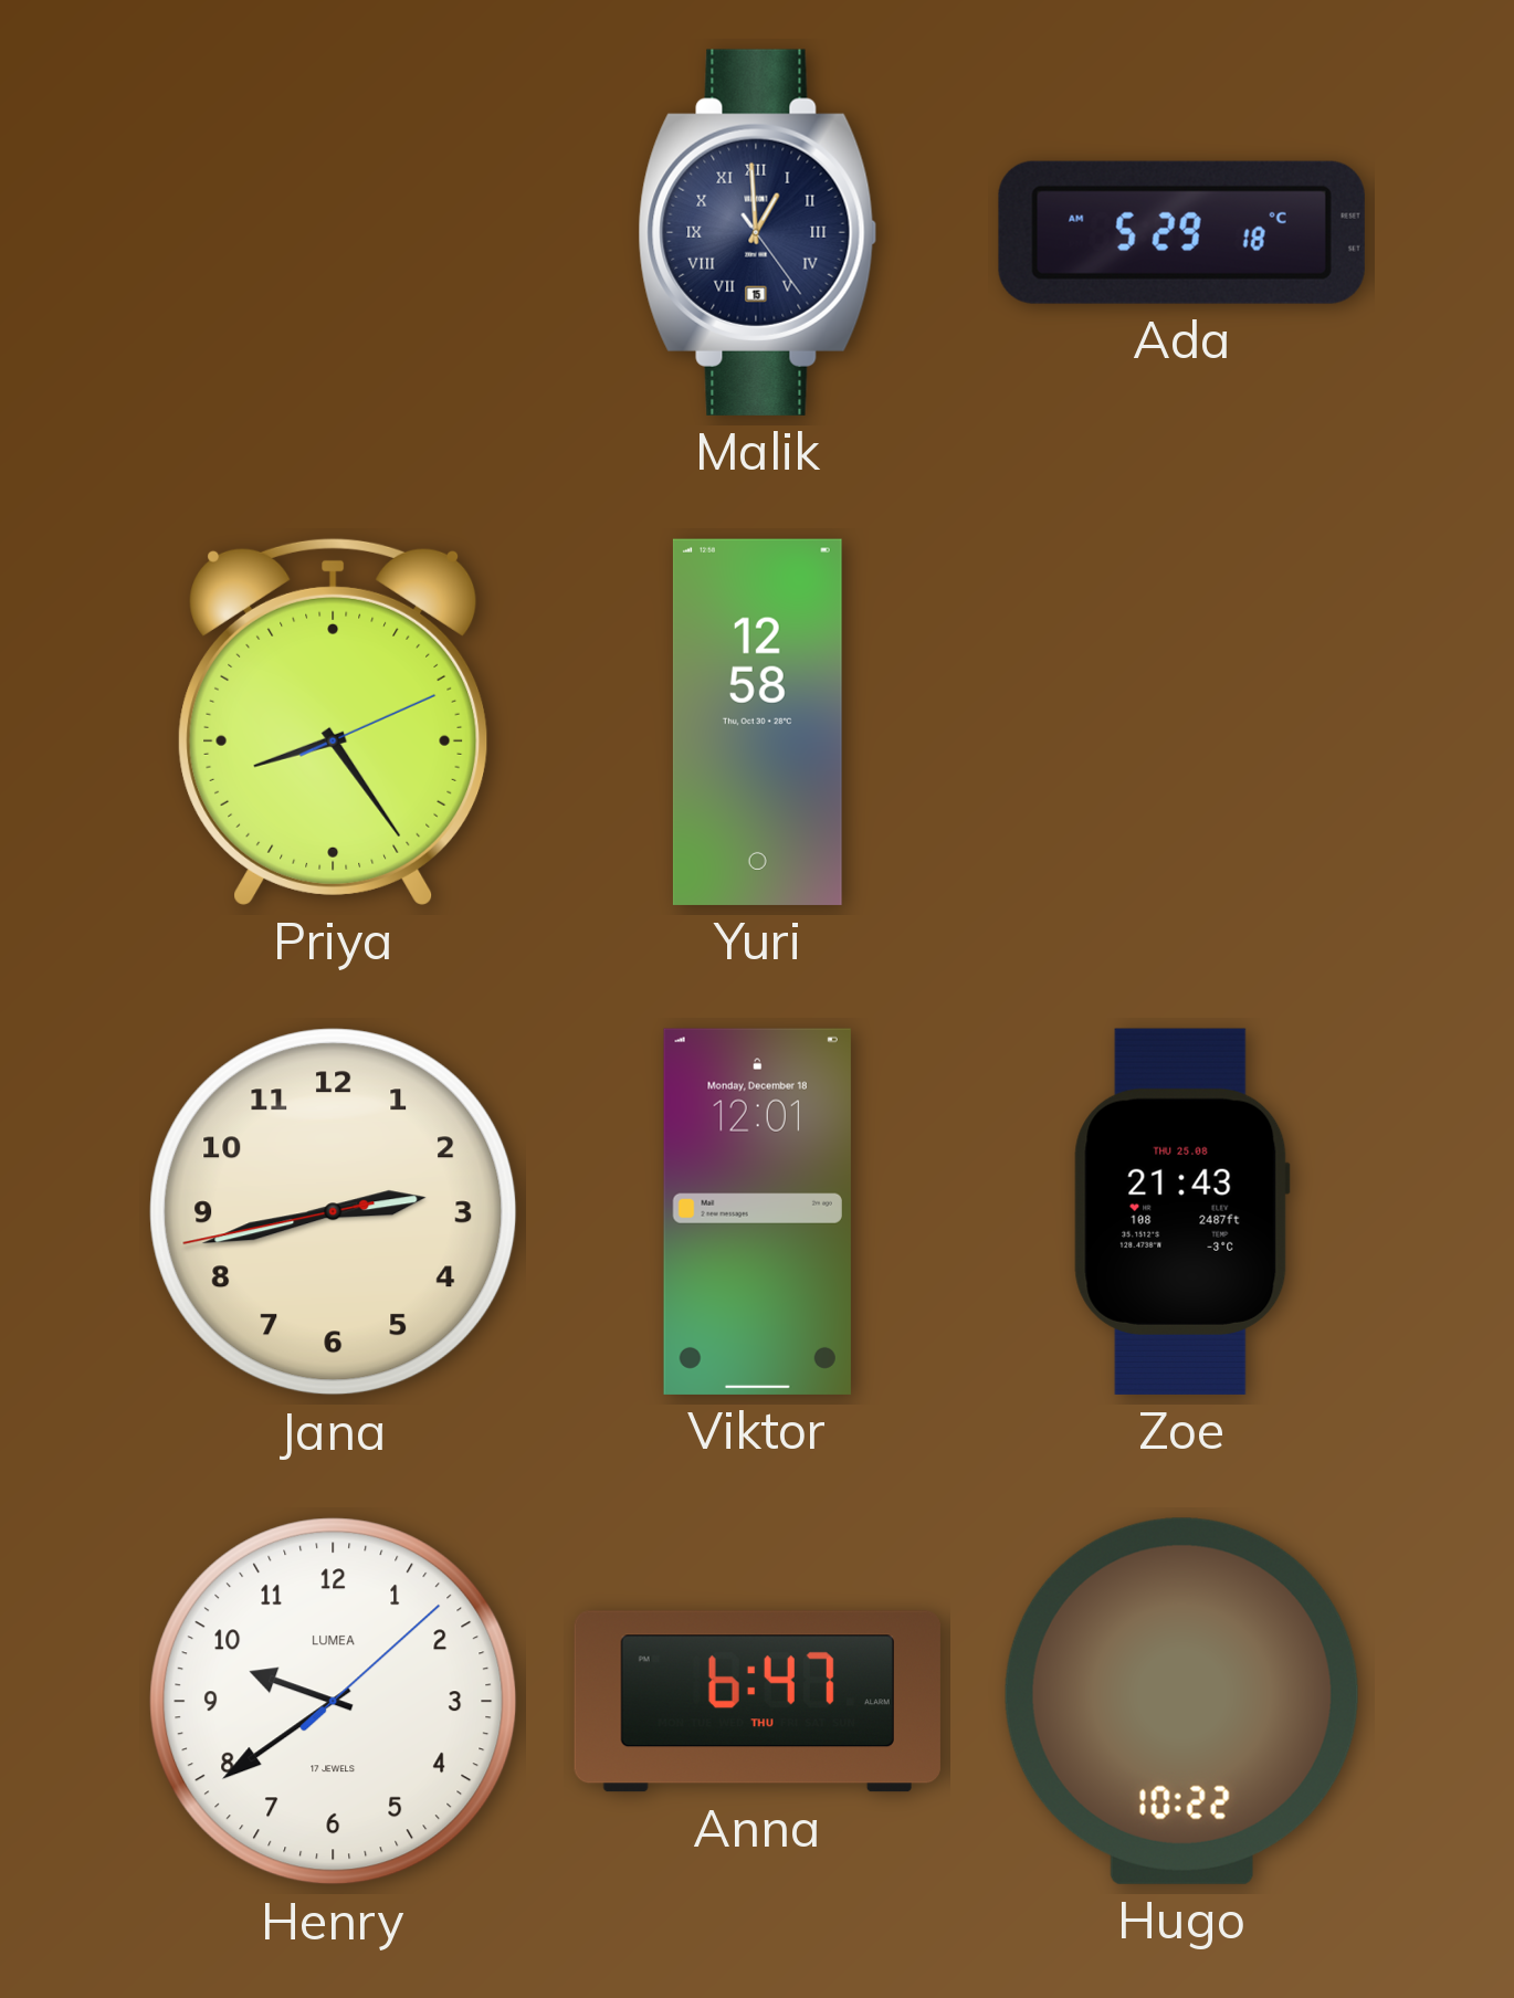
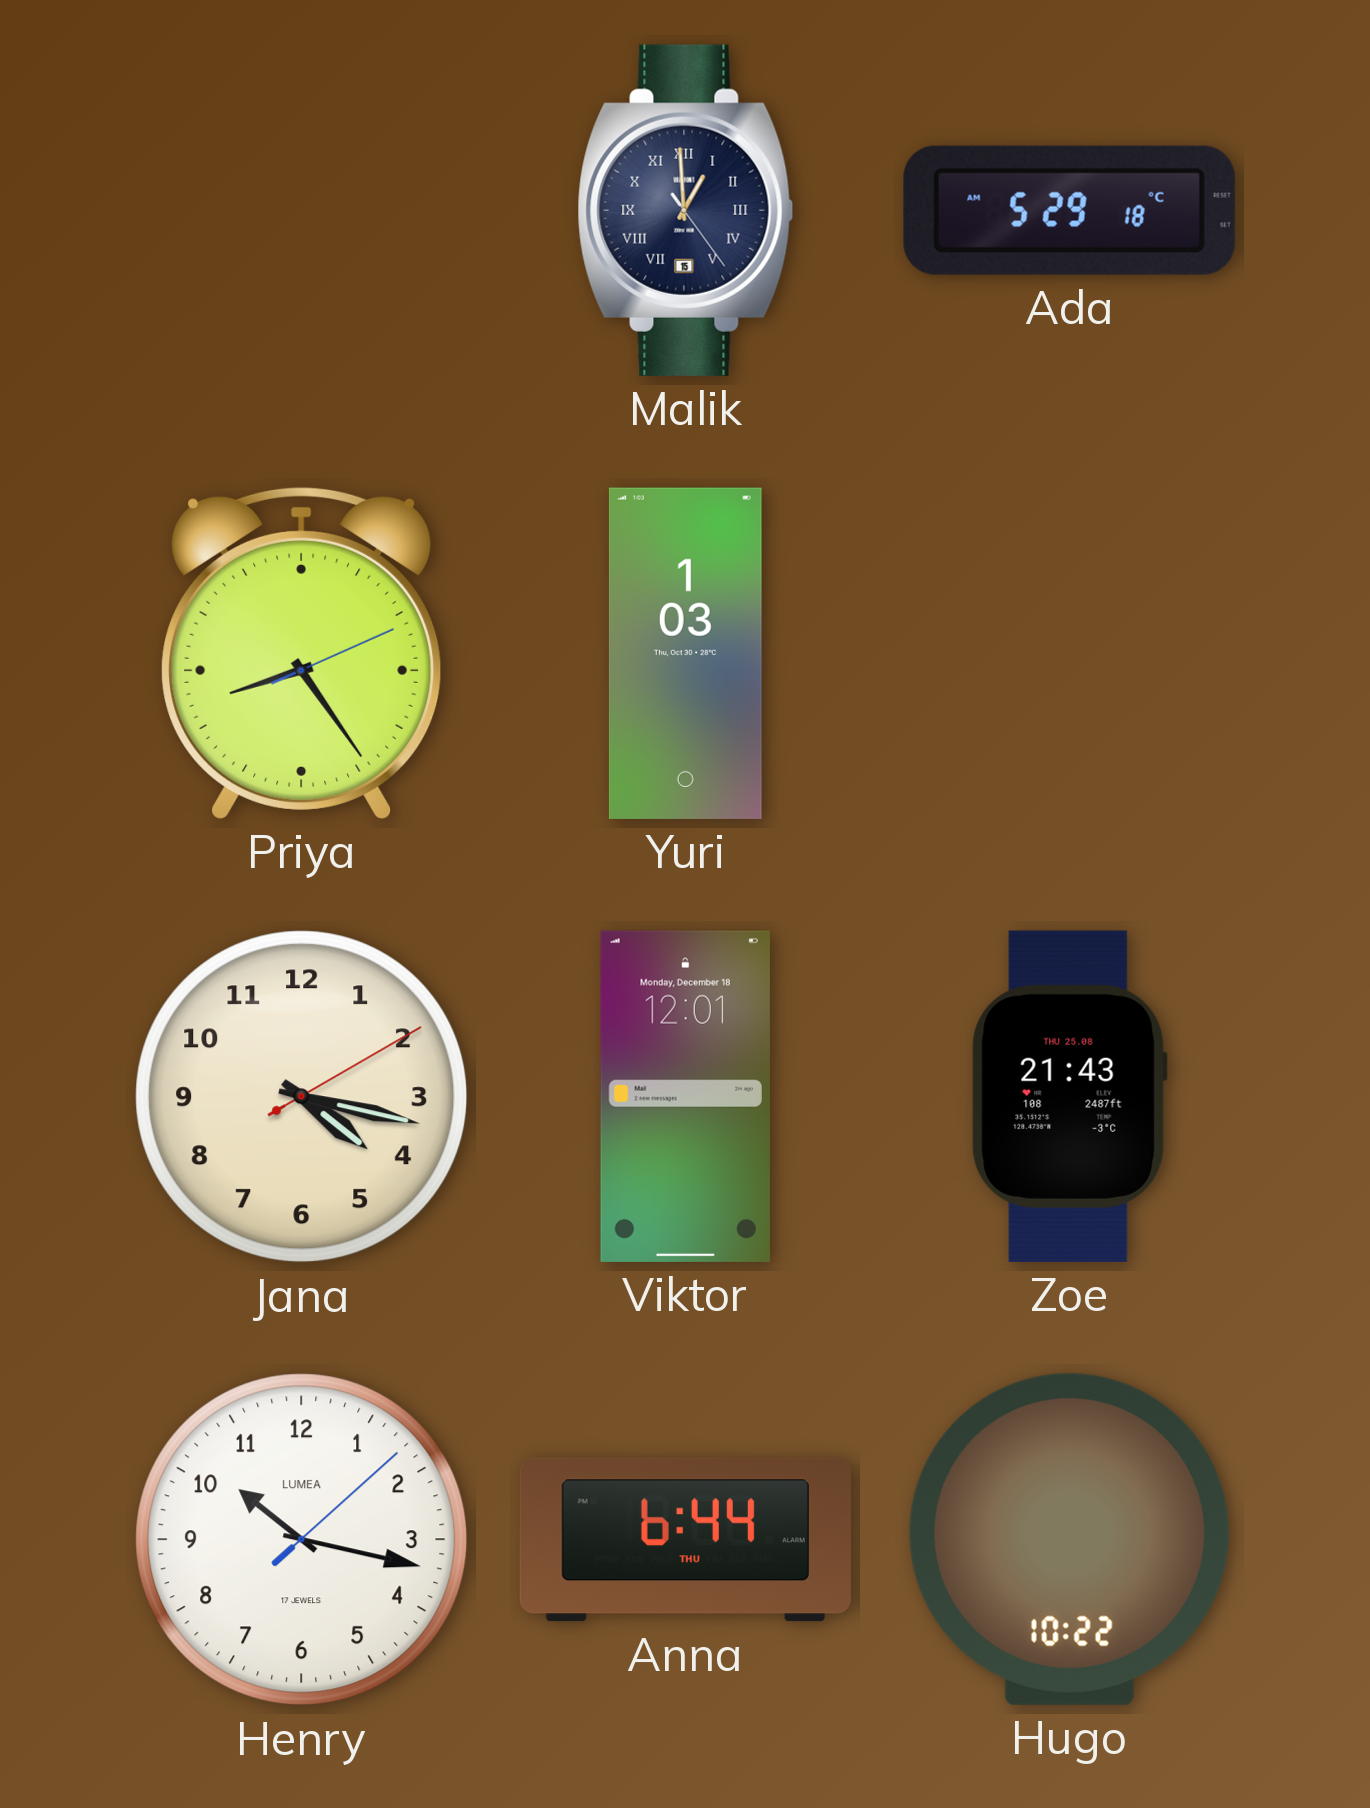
Yuri: 12:58 -> 1:03
Jana: 2:42 -> 4:17
Henry: 9:39 -> 10:17
Anna: 6:47 -> 6:44
